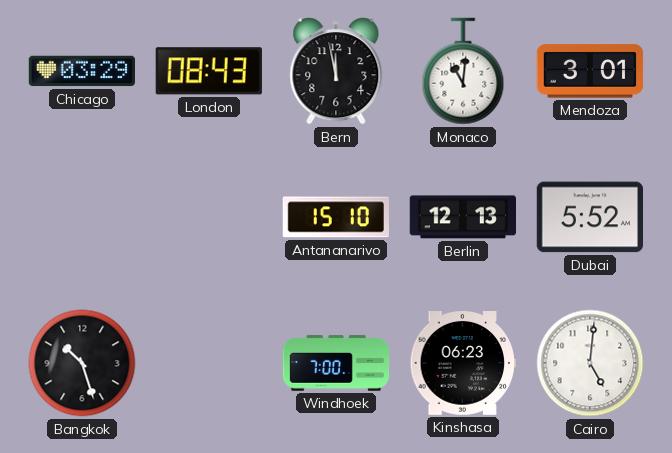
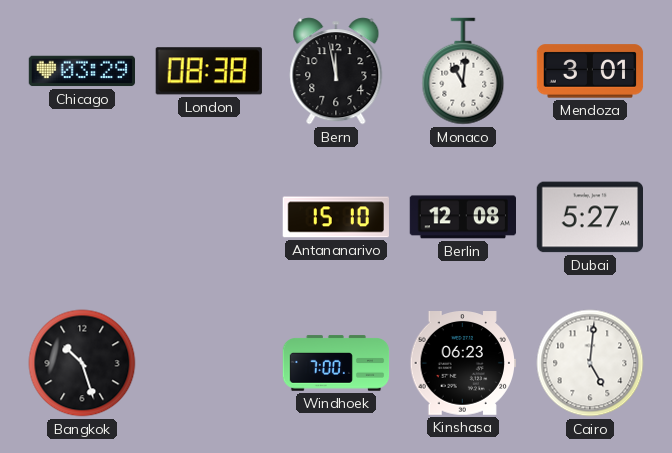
London: 08:43 -> 08:38
Berlin: 12:13 -> 12:08
Dubai: 5:52 -> 5:27
